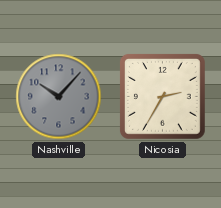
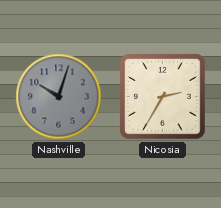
Nashville: 10:07 -> 10:03
